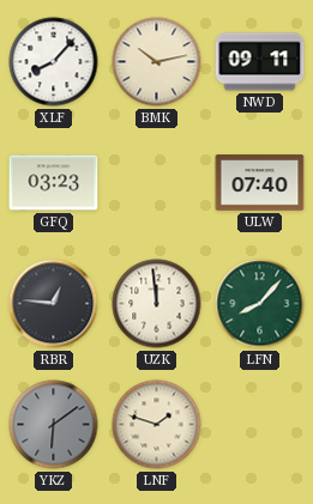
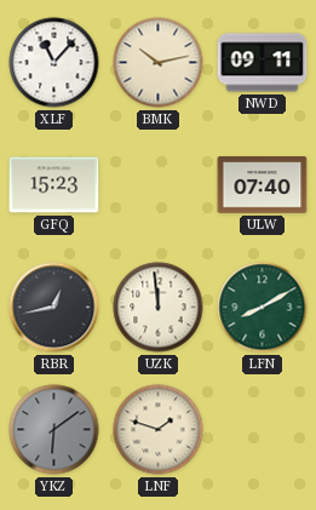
XLF: 8:07 -> 11:07
GFQ: 03:23 -> 15:23
RBR: 12:46 -> 12:43
LFN: 8:07 -> 8:10
